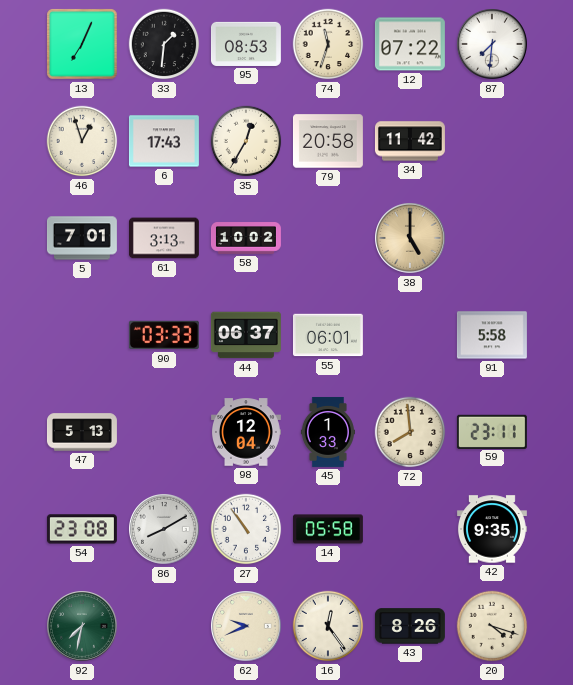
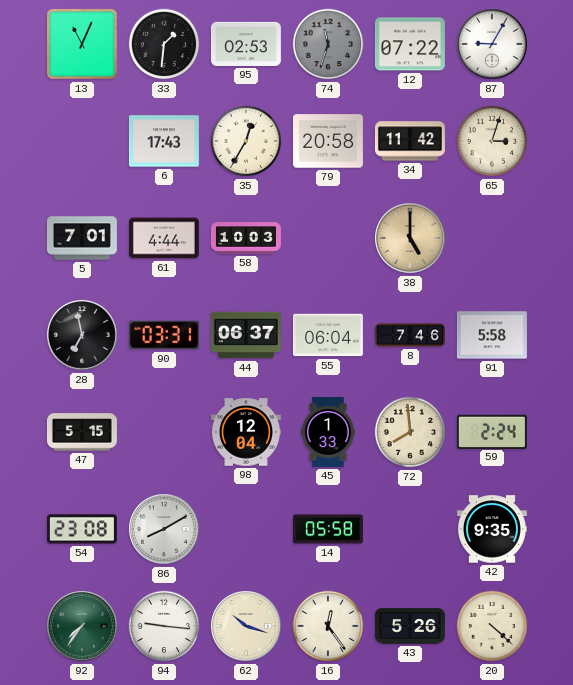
13: 7:04 -> 11:04
95: 08:53 -> 02:53
74 dial: cream -> grey
87: 7:31 -> 9:05
46: 12:57 -> none
65: none -> 3:03
61: 3:13 -> 4:44
58: 10:02 -> 10:03
28: none -> 6:58
90: 03:33 -> 03:31
55: 06:01 -> 06:04
8: none -> 7:46
47: 5:13 -> 5:15
59: 23:11 -> 2:24
27: 10:54 -> none
92: 7:32 -> 7:36
94: none -> 9:16
62: 9:41 -> 10:18
43: 8:26 -> 5:26
20: 4:18 -> 4:22
